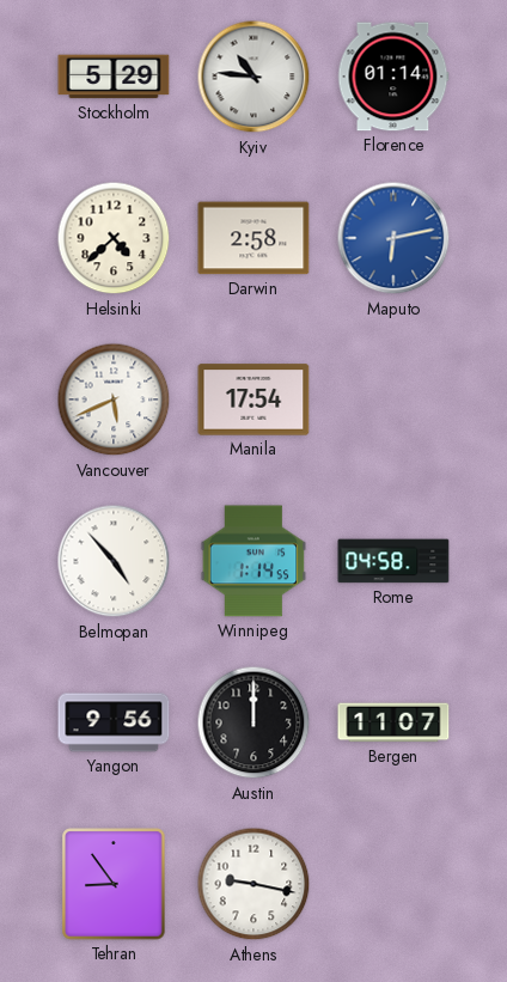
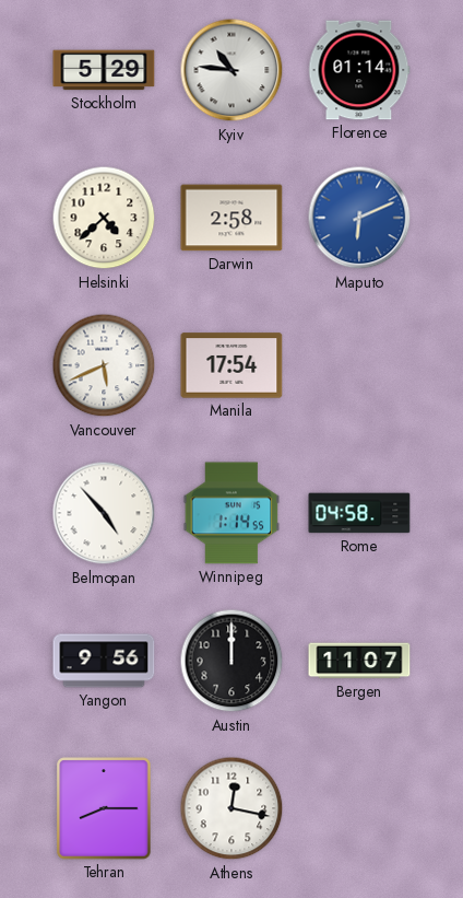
Maputo: 6:13 -> 6:11
Tehran: 8:54 -> 8:15
Athens: 9:17 -> 12:17
